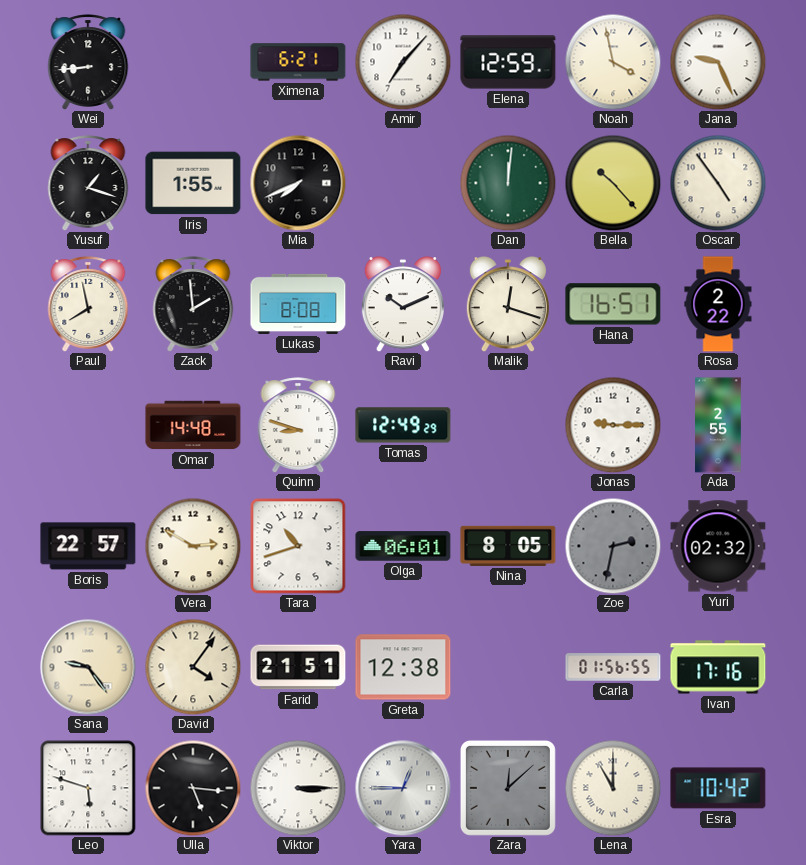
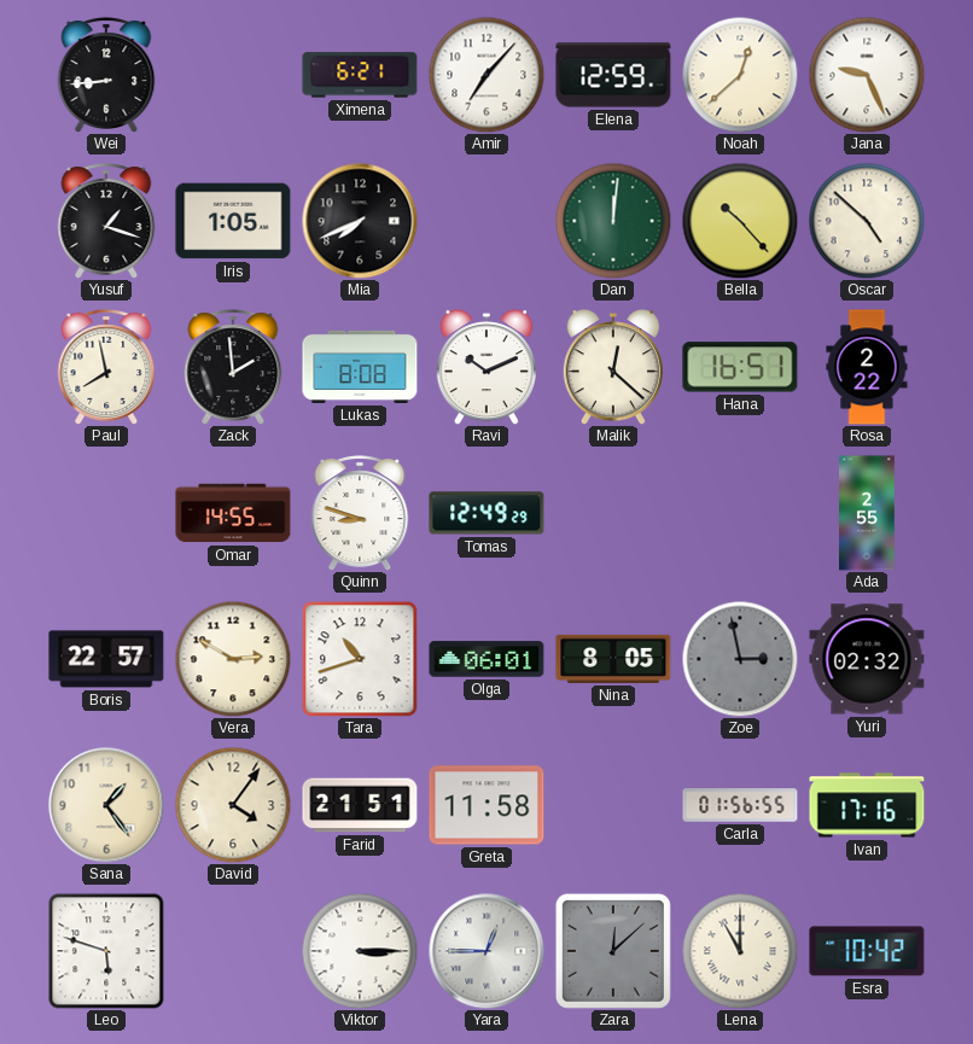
Noah: 3:58 -> 12:38
Iris: 1:55 -> 1:05
Oscar: 4:54 -> 4:52
Malik: 12:18 -> 12:22
Omar: 14:48 -> 14:55
Jonas: 9:15 -> none
Zoe: 2:32 -> 2:58
Sana: 9:24 -> 1:24
Greta: 12:38 -> 11:58
Ulla: 5:16 -> none
